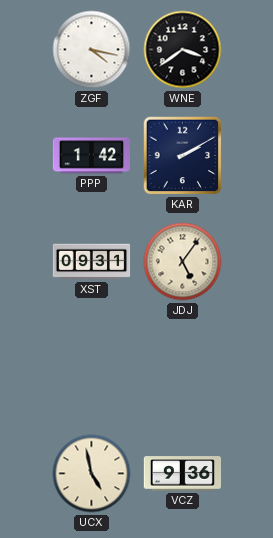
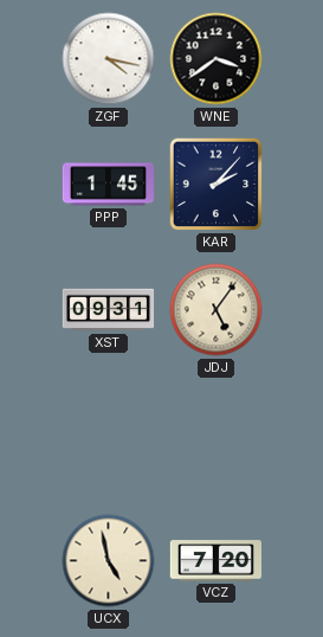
PPP: 1:42 -> 1:45
KAR: 2:10 -> 2:07
VCZ: 9:36 -> 7:20
